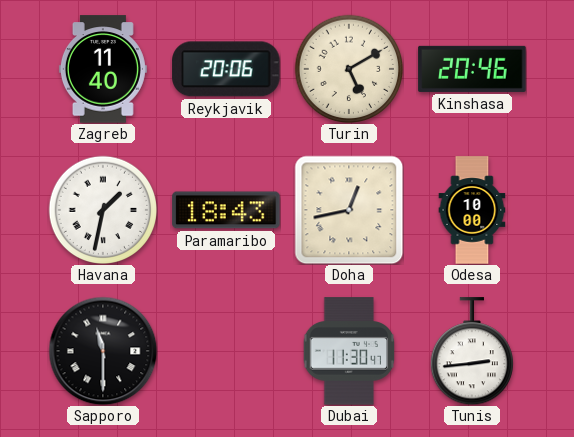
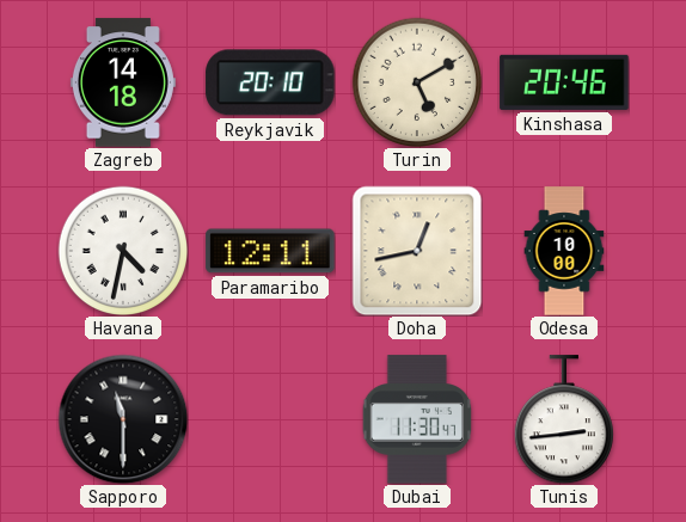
Zagreb: 11:40 -> 14:18
Reykjavik: 20:06 -> 20:10
Havana: 1:32 -> 4:32
Paramaribo: 18:43 -> 12:11
